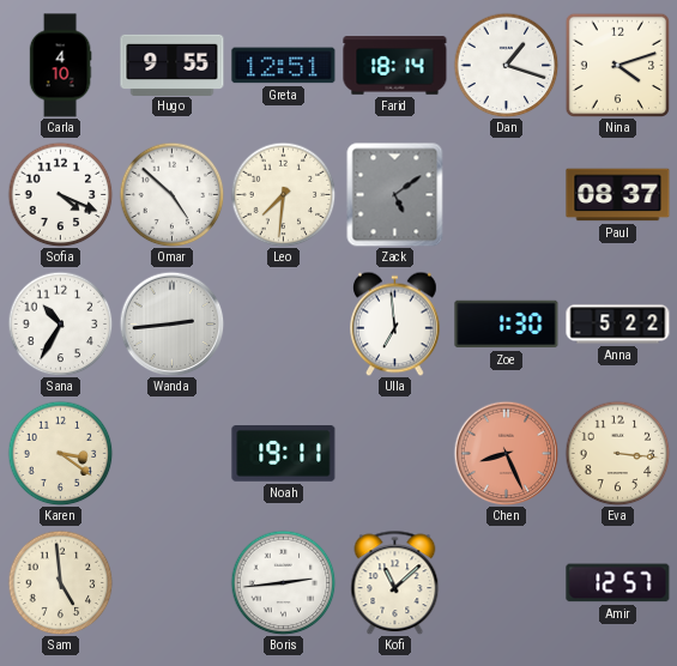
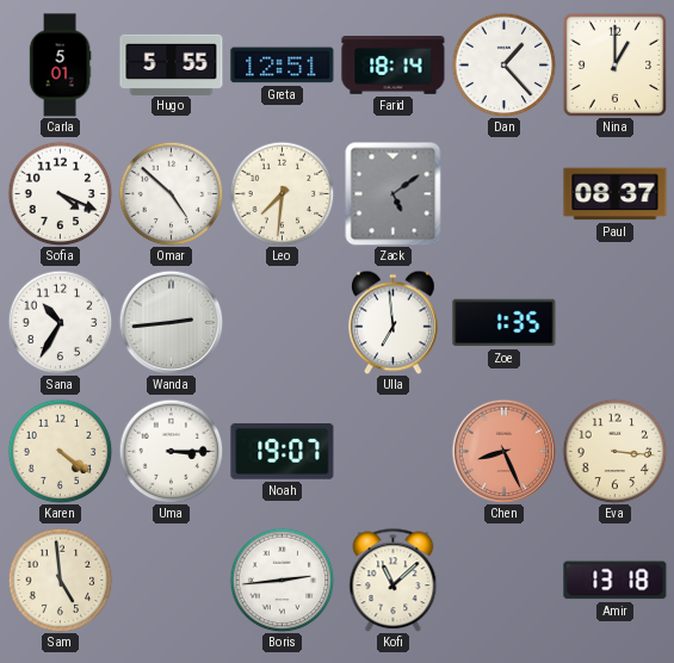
Carla: 4:10 -> 5:01
Hugo: 9:55 -> 5:55
Dan: 1:18 -> 1:23
Nina: 4:12 -> 1:00
Zoe: 1:30 -> 1:35
Anna: 5:22 -> none
Karen: 3:21 -> 4:21
Uma: none -> 3:15
Noah: 19:11 -> 19:07
Amir: 12:57 -> 13:18
